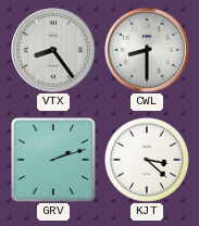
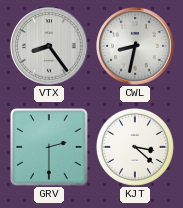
CWL: 8:30 -> 8:32
GRV: 2:12 -> 2:30
